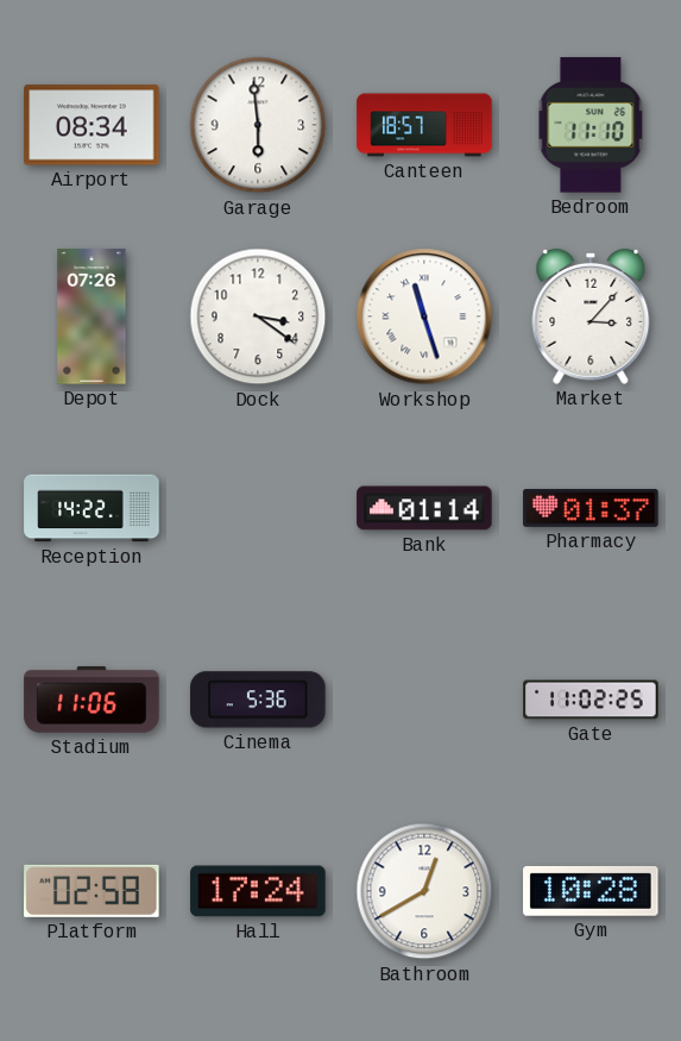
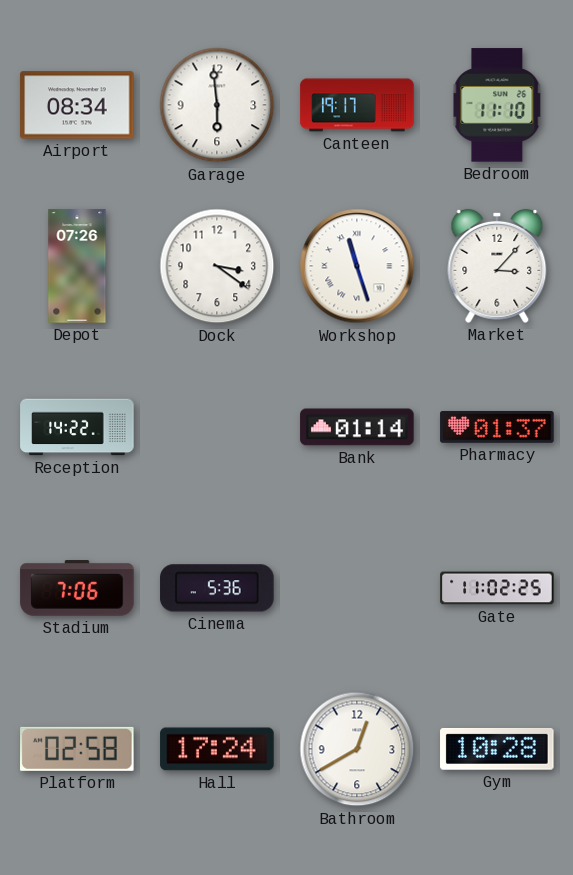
Canteen: 18:57 -> 19:17
Stadium: 11:06 -> 7:06
